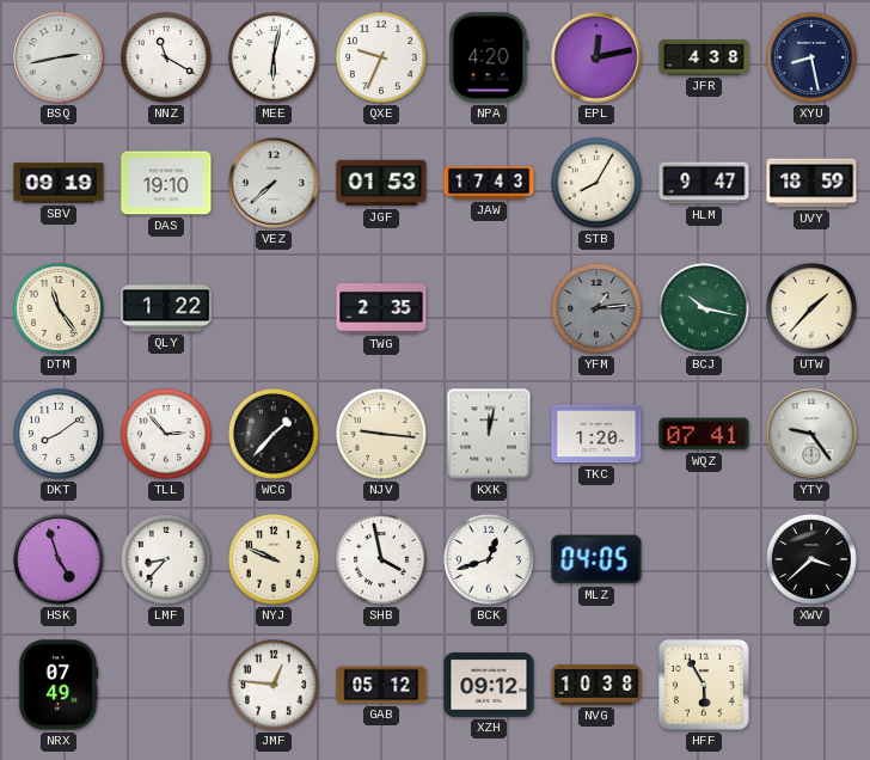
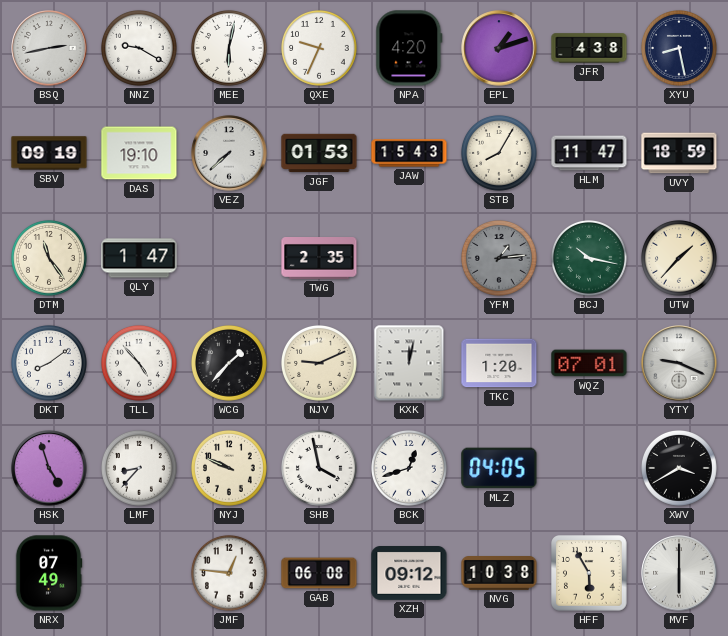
NNZ: 11:20 -> 9:20
EPL: 12:13 -> 1:12
JAW: 17:43 -> 15:43
HLM: 9:47 -> 11:47
QLY: 1:22 -> 1:47
TLL: 2:53 -> 4:53
NJV: 9:16 -> 9:11
WQZ: 07:41 -> 07:01
YTY: 9:24 -> 9:19
XWV: 3:38 -> 3:40
GAB: 05:12 -> 06:08
MVF: none -> 6:00
